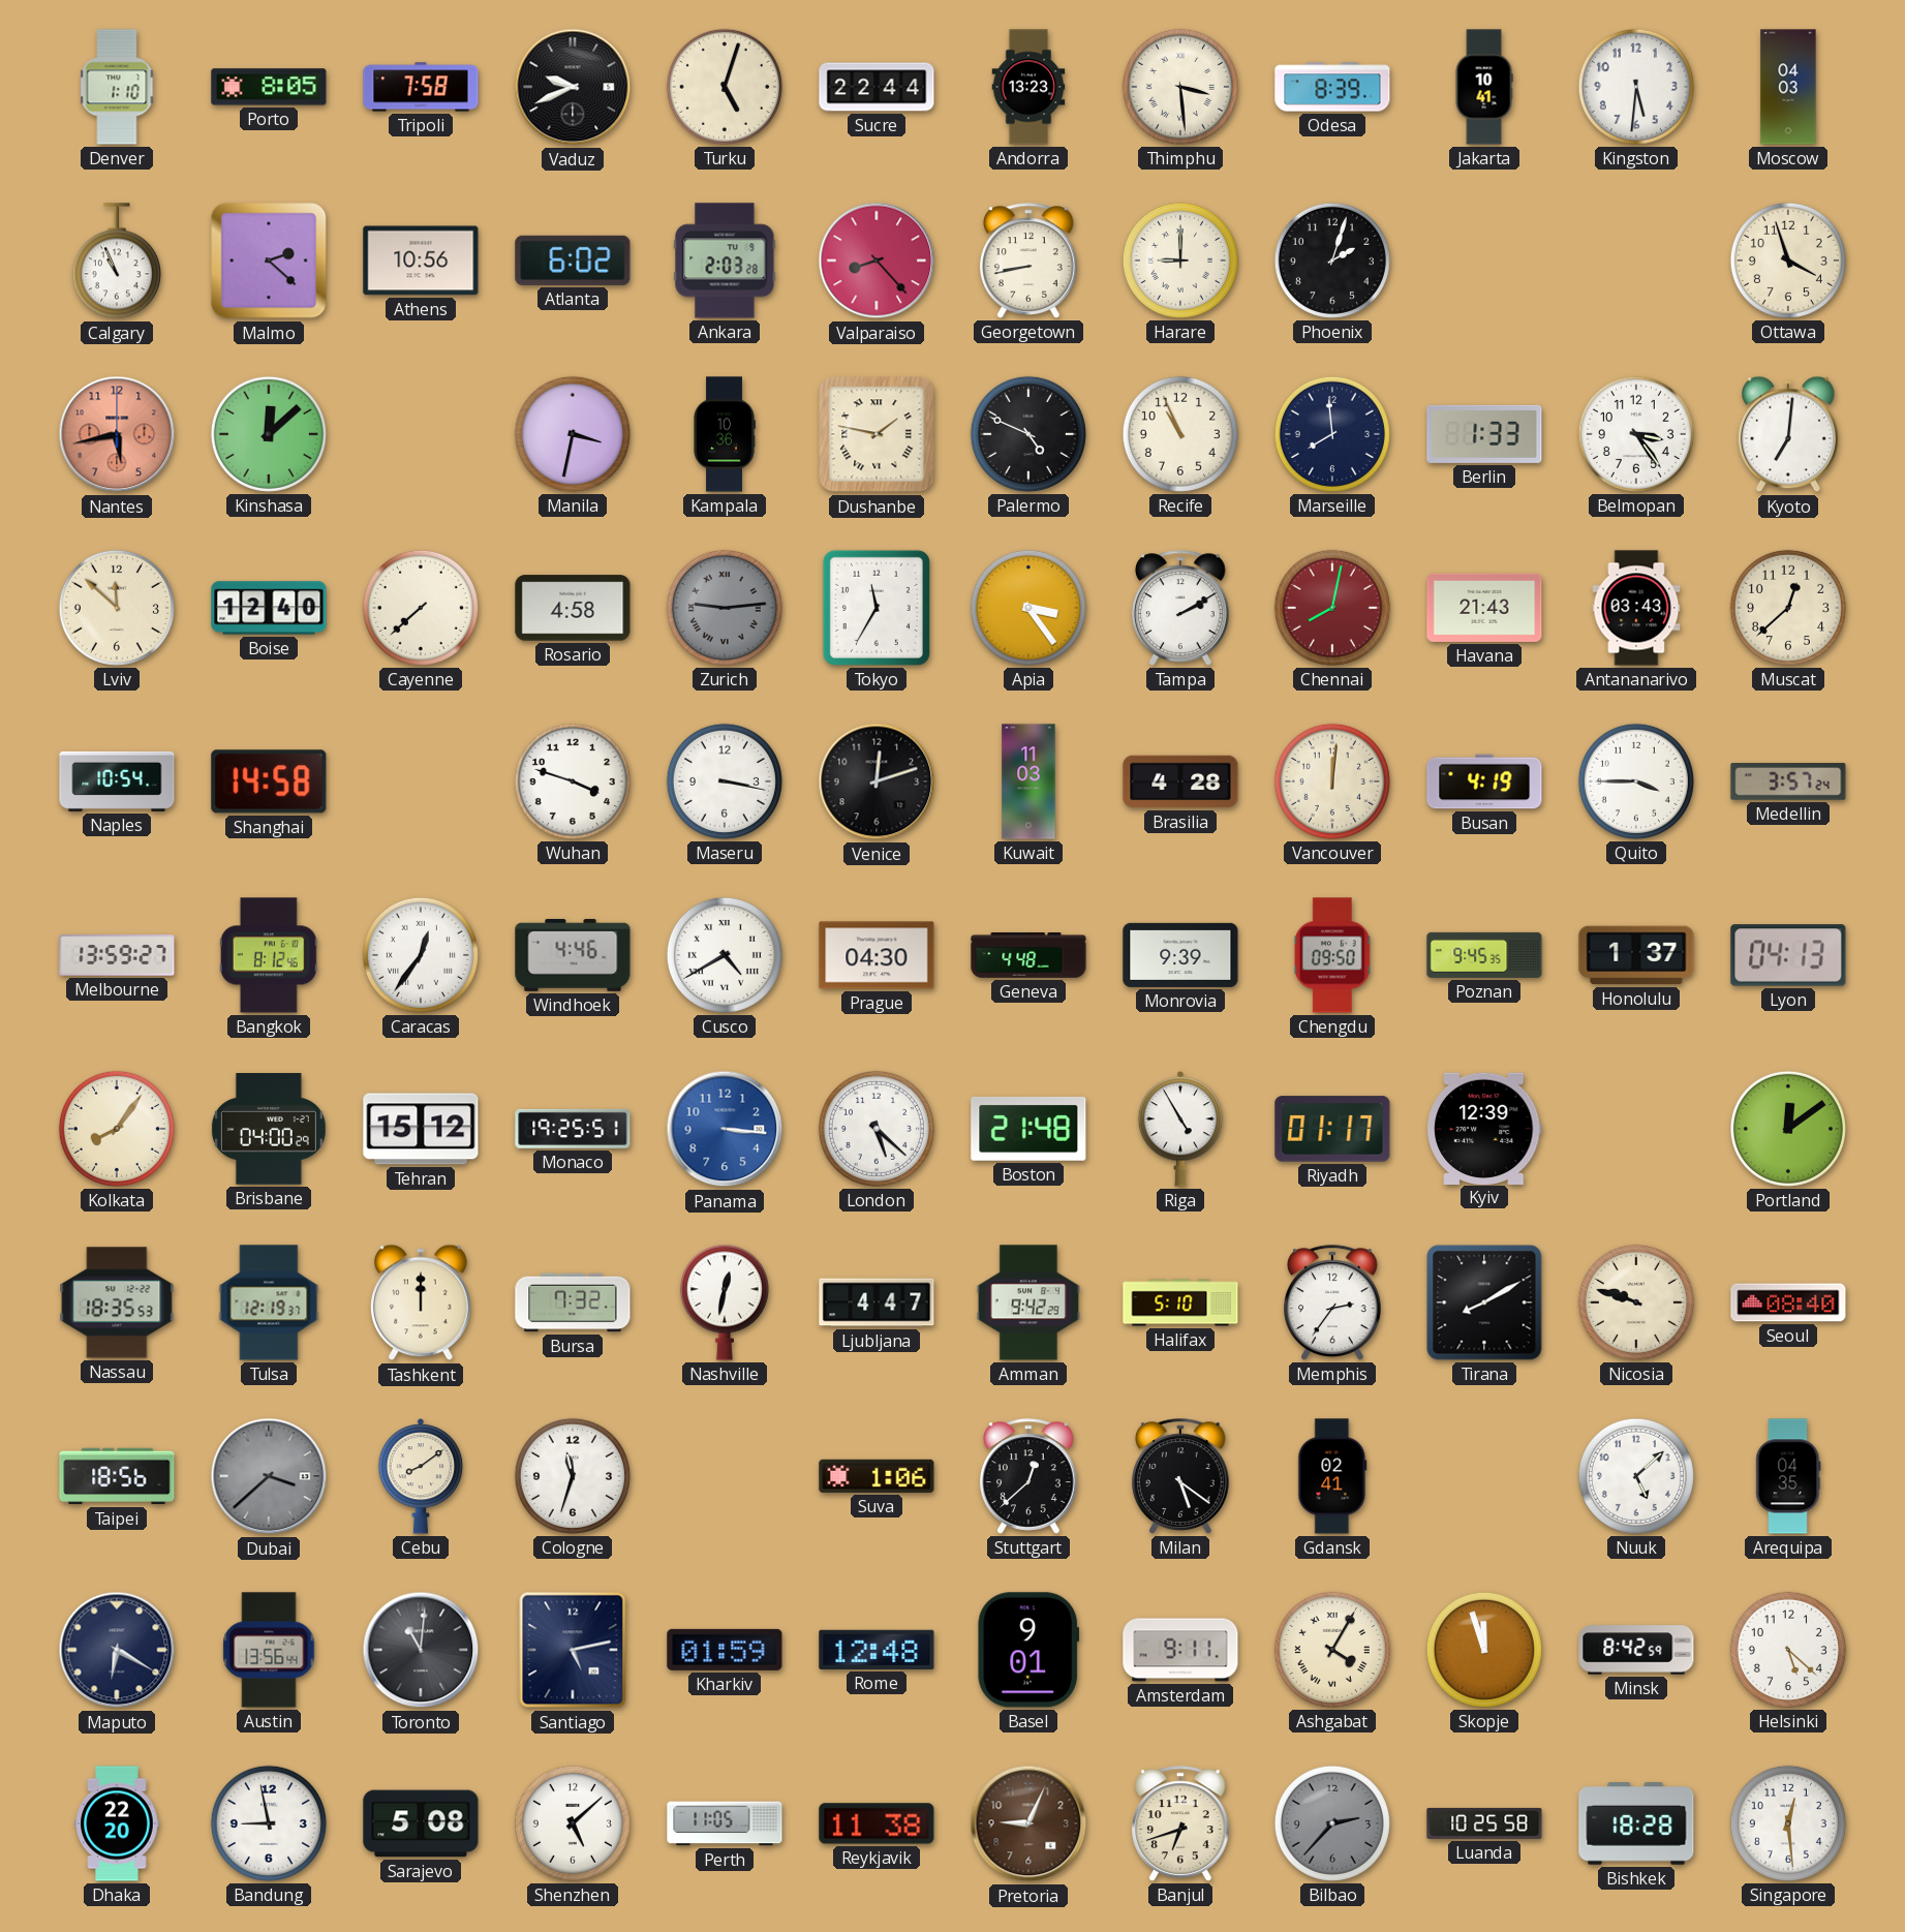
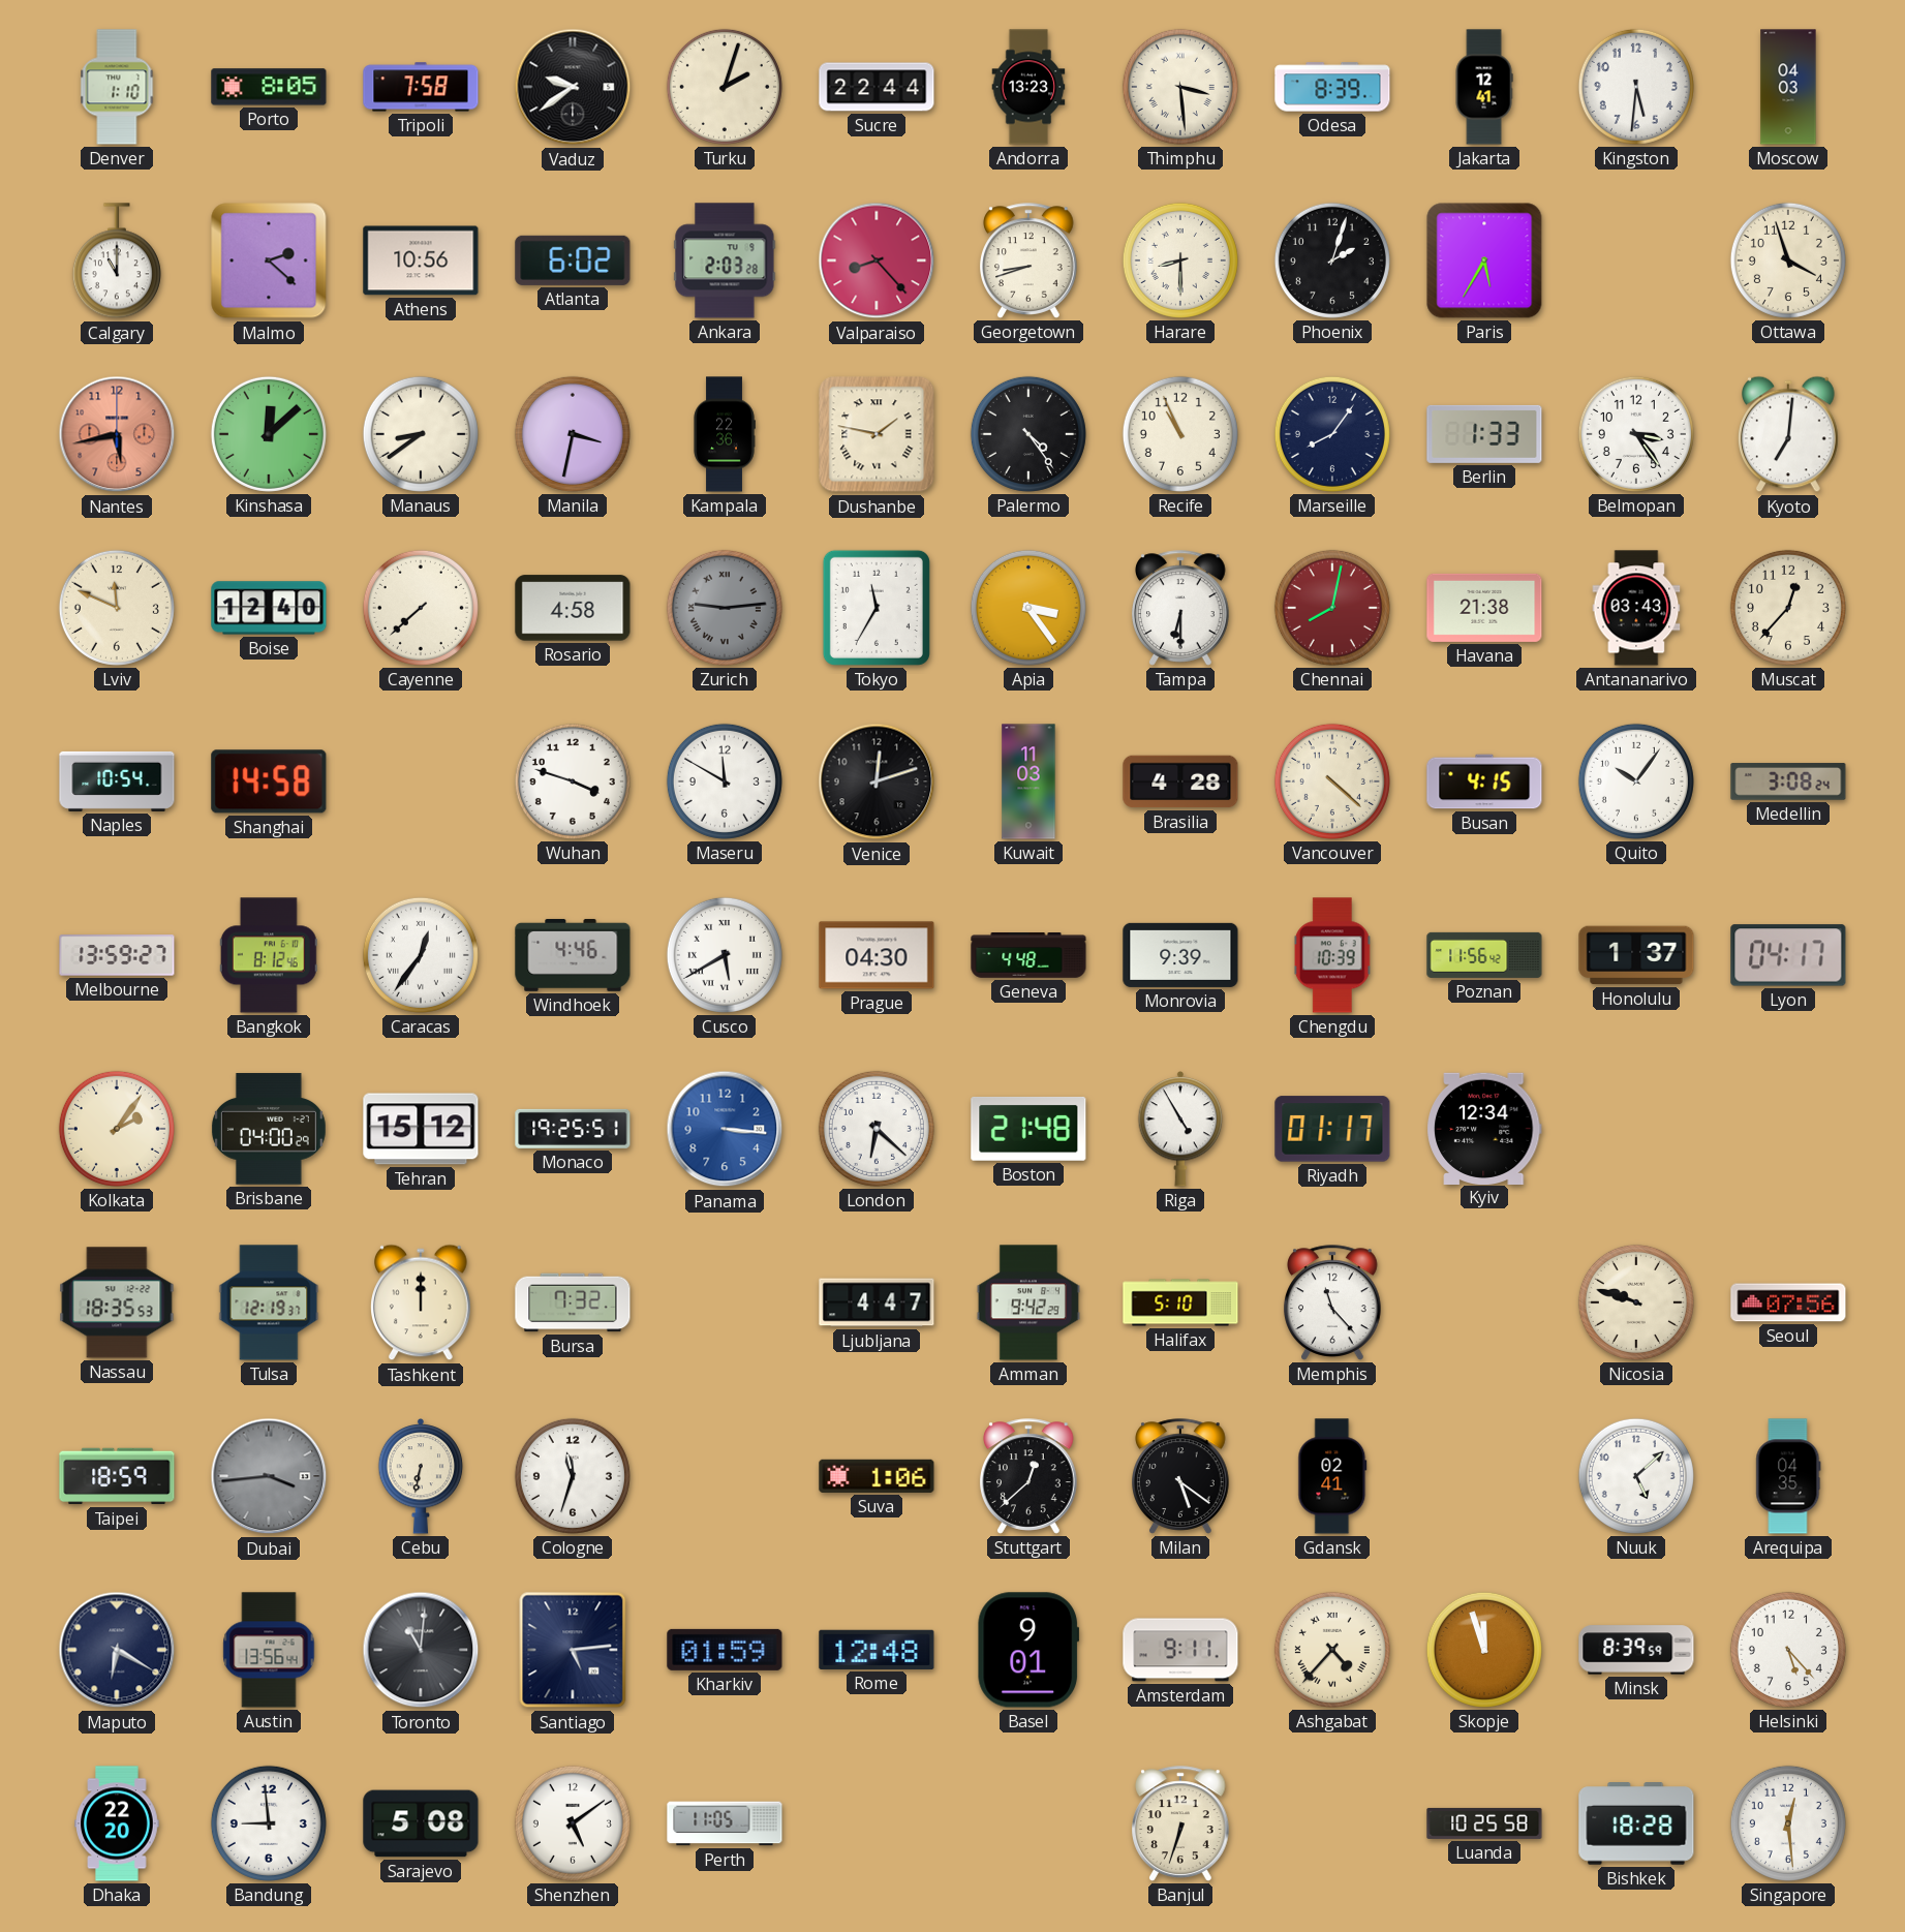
Vaduz: 9:41 -> 9:39
Turku: 5:03 -> 2:03
Jakarta: 10:41 -> 12:41
Calgary: 10:56 -> 11:00
Georgetown: 8:43 -> 8:42
Harare: 9:00 -> 8:30
Paris: none -> 5:35
Manaus: none -> 8:39
Kampala: 10:36 -> 22:36
Palermo: 4:49 -> 4:24
Marseille: 7:59 -> 8:06
Lviv: 11:52 -> 11:49
Tampa: 2:10 -> 6:30
Havana: 21:43 -> 21:38
Muscat: 12:38 -> 12:37
Maseru: 3:17 -> 11:50
Vancouver: 12:01 -> 4:22
Busan: 4:19 -> 4:15
Quito: 3:45 -> 10:06
Medellin: 3:57 -> 3:08
Cusco: 4:40 -> 5:40
Chengdu: 09:50 -> 10:39
Poznan: 9:45 -> 11:56
Lyon: 04:13 -> 04:17
Kolkata: 8:06 -> 2:06
London: 5:22 -> 6:22
Kyiv: 12:39 -> 12:34
Portland: 12:09 -> none
Nashville: 12:32 -> none
Memphis: 2:36 -> 11:23
Tirana: 8:10 -> none
Seoul: 08:40 -> 07:56
Taipei: 18:56 -> 18:59
Dubai: 3:38 -> 3:44
Cebu: 8:09 -> 6:32
Santiago: 5:13 -> 5:14
Ashgabat: 4:05 -> 4:37
Minsk: 8:42 -> 8:39
Helsinki: 5:22 -> 5:23
Bandung: 8:58 -> 8:59
Shenzhen: 5:08 -> 5:09
Reykjavik: 11:38 -> none
Pretoria: 9:04 -> none
Banjul: 6:42 -> 6:33
Bilbao: 2:37 -> none
